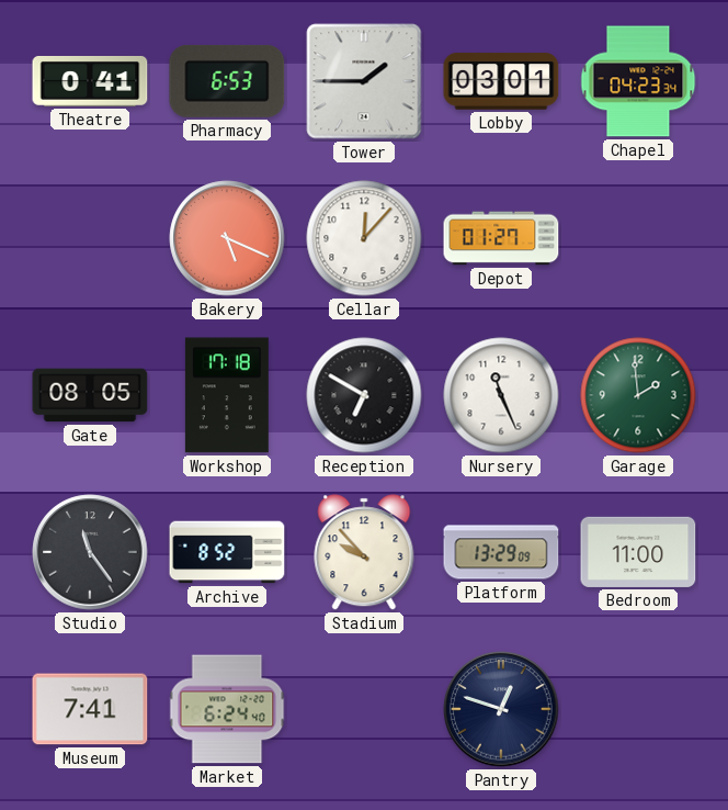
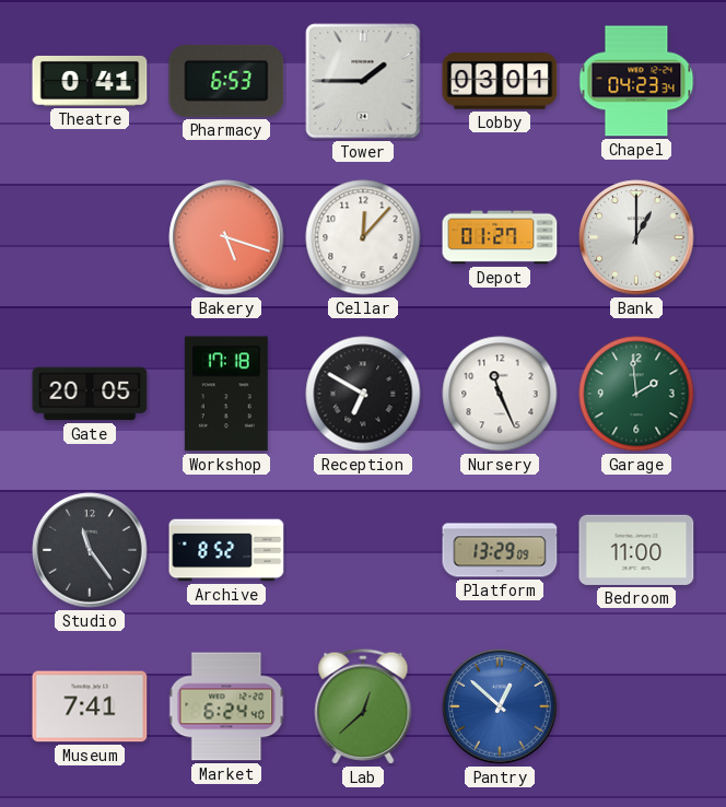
Bakery: 5:19 -> 5:18
Bank: none -> 1:00
Gate: 08:05 -> 20:05
Stadium: 9:53 -> none
Lab: none -> 12:38
Pantry: 12:48 -> 12:52
Pantry dial: navy -> blue
